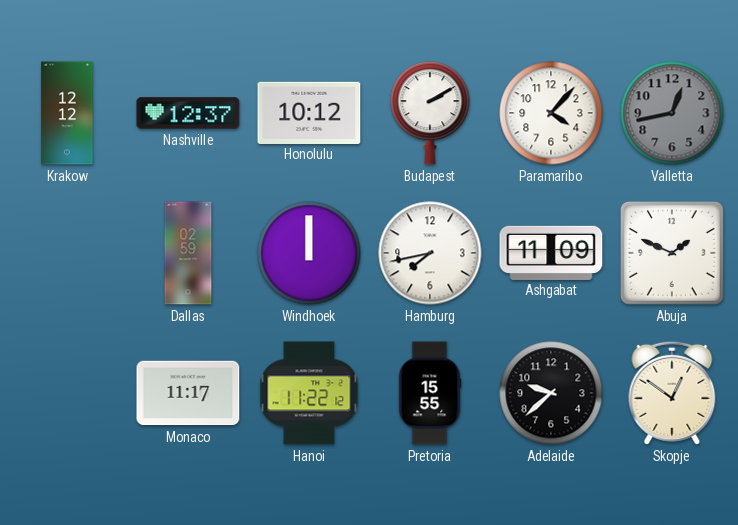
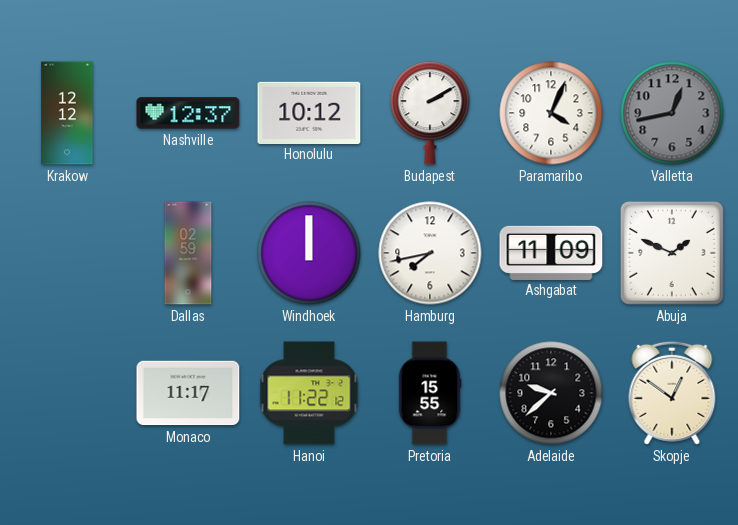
Paramaribo: 4:07 -> 4:04
